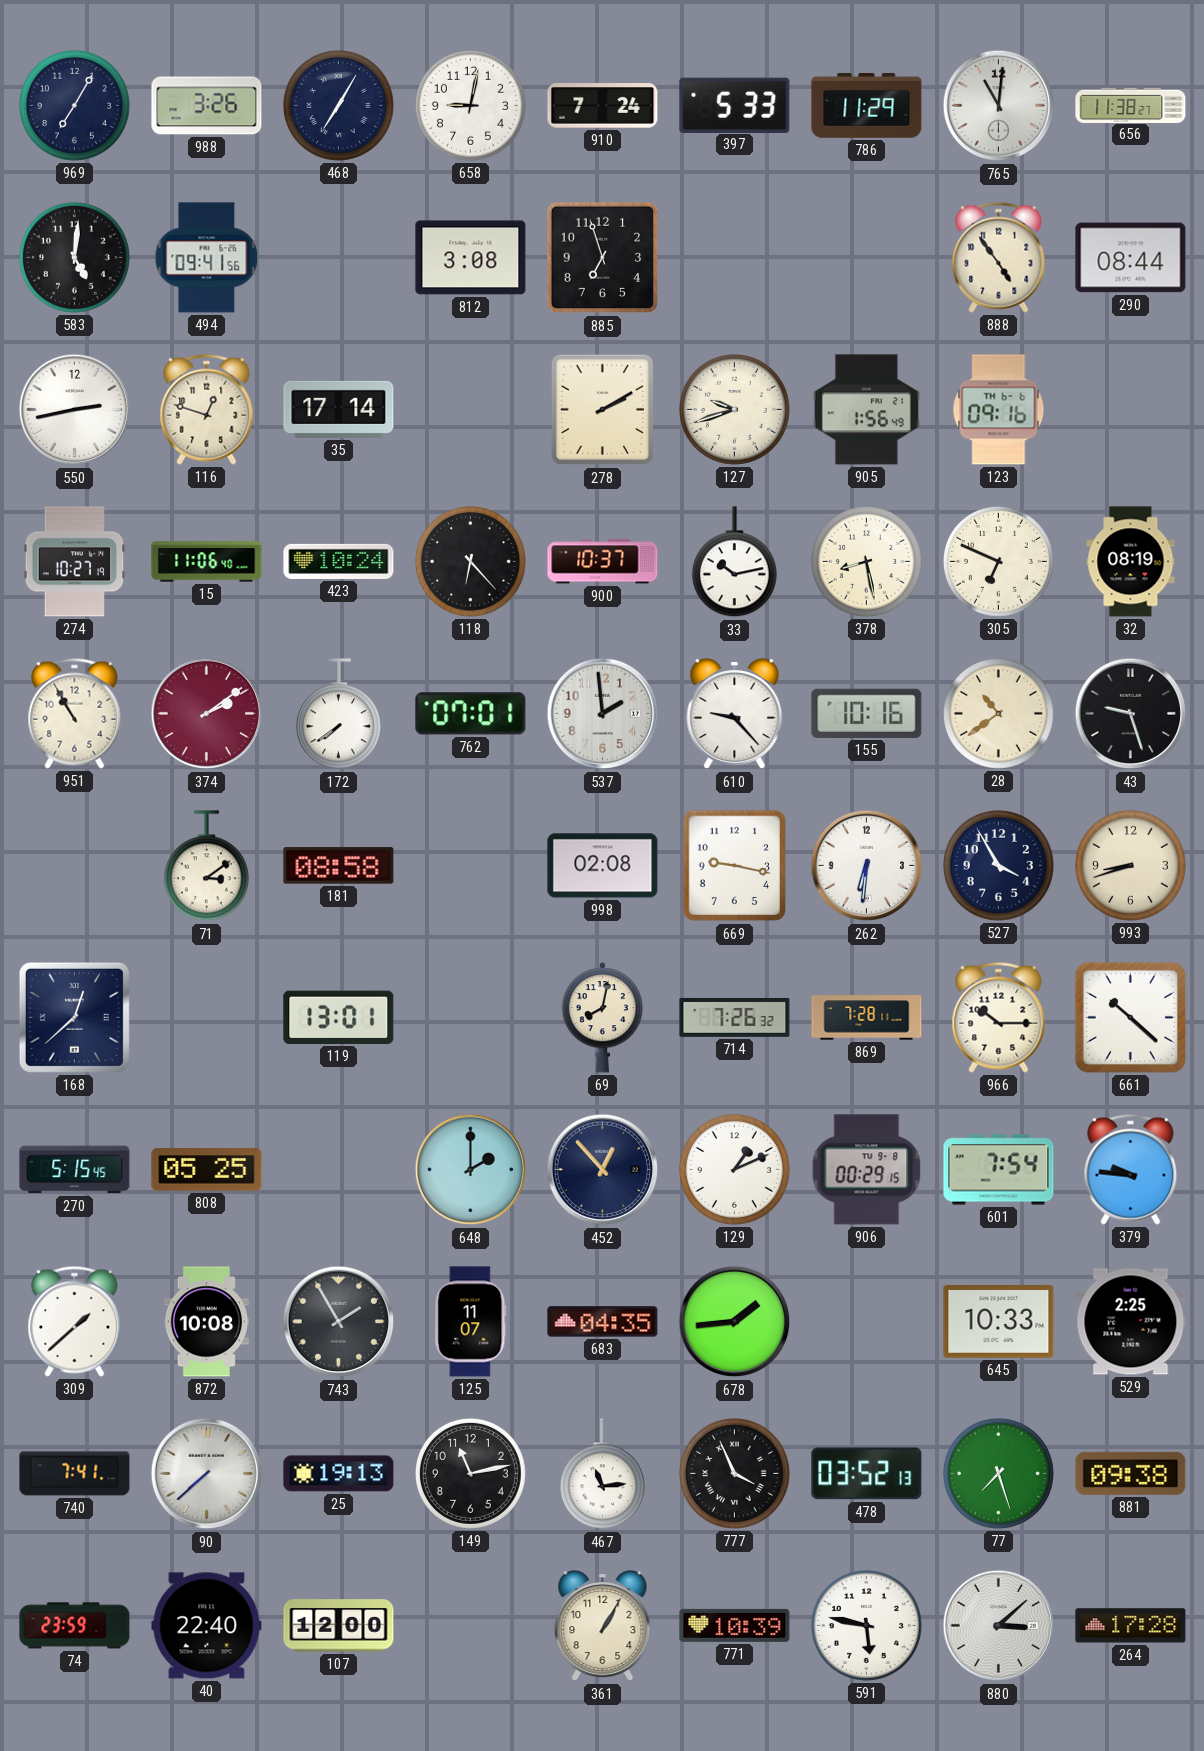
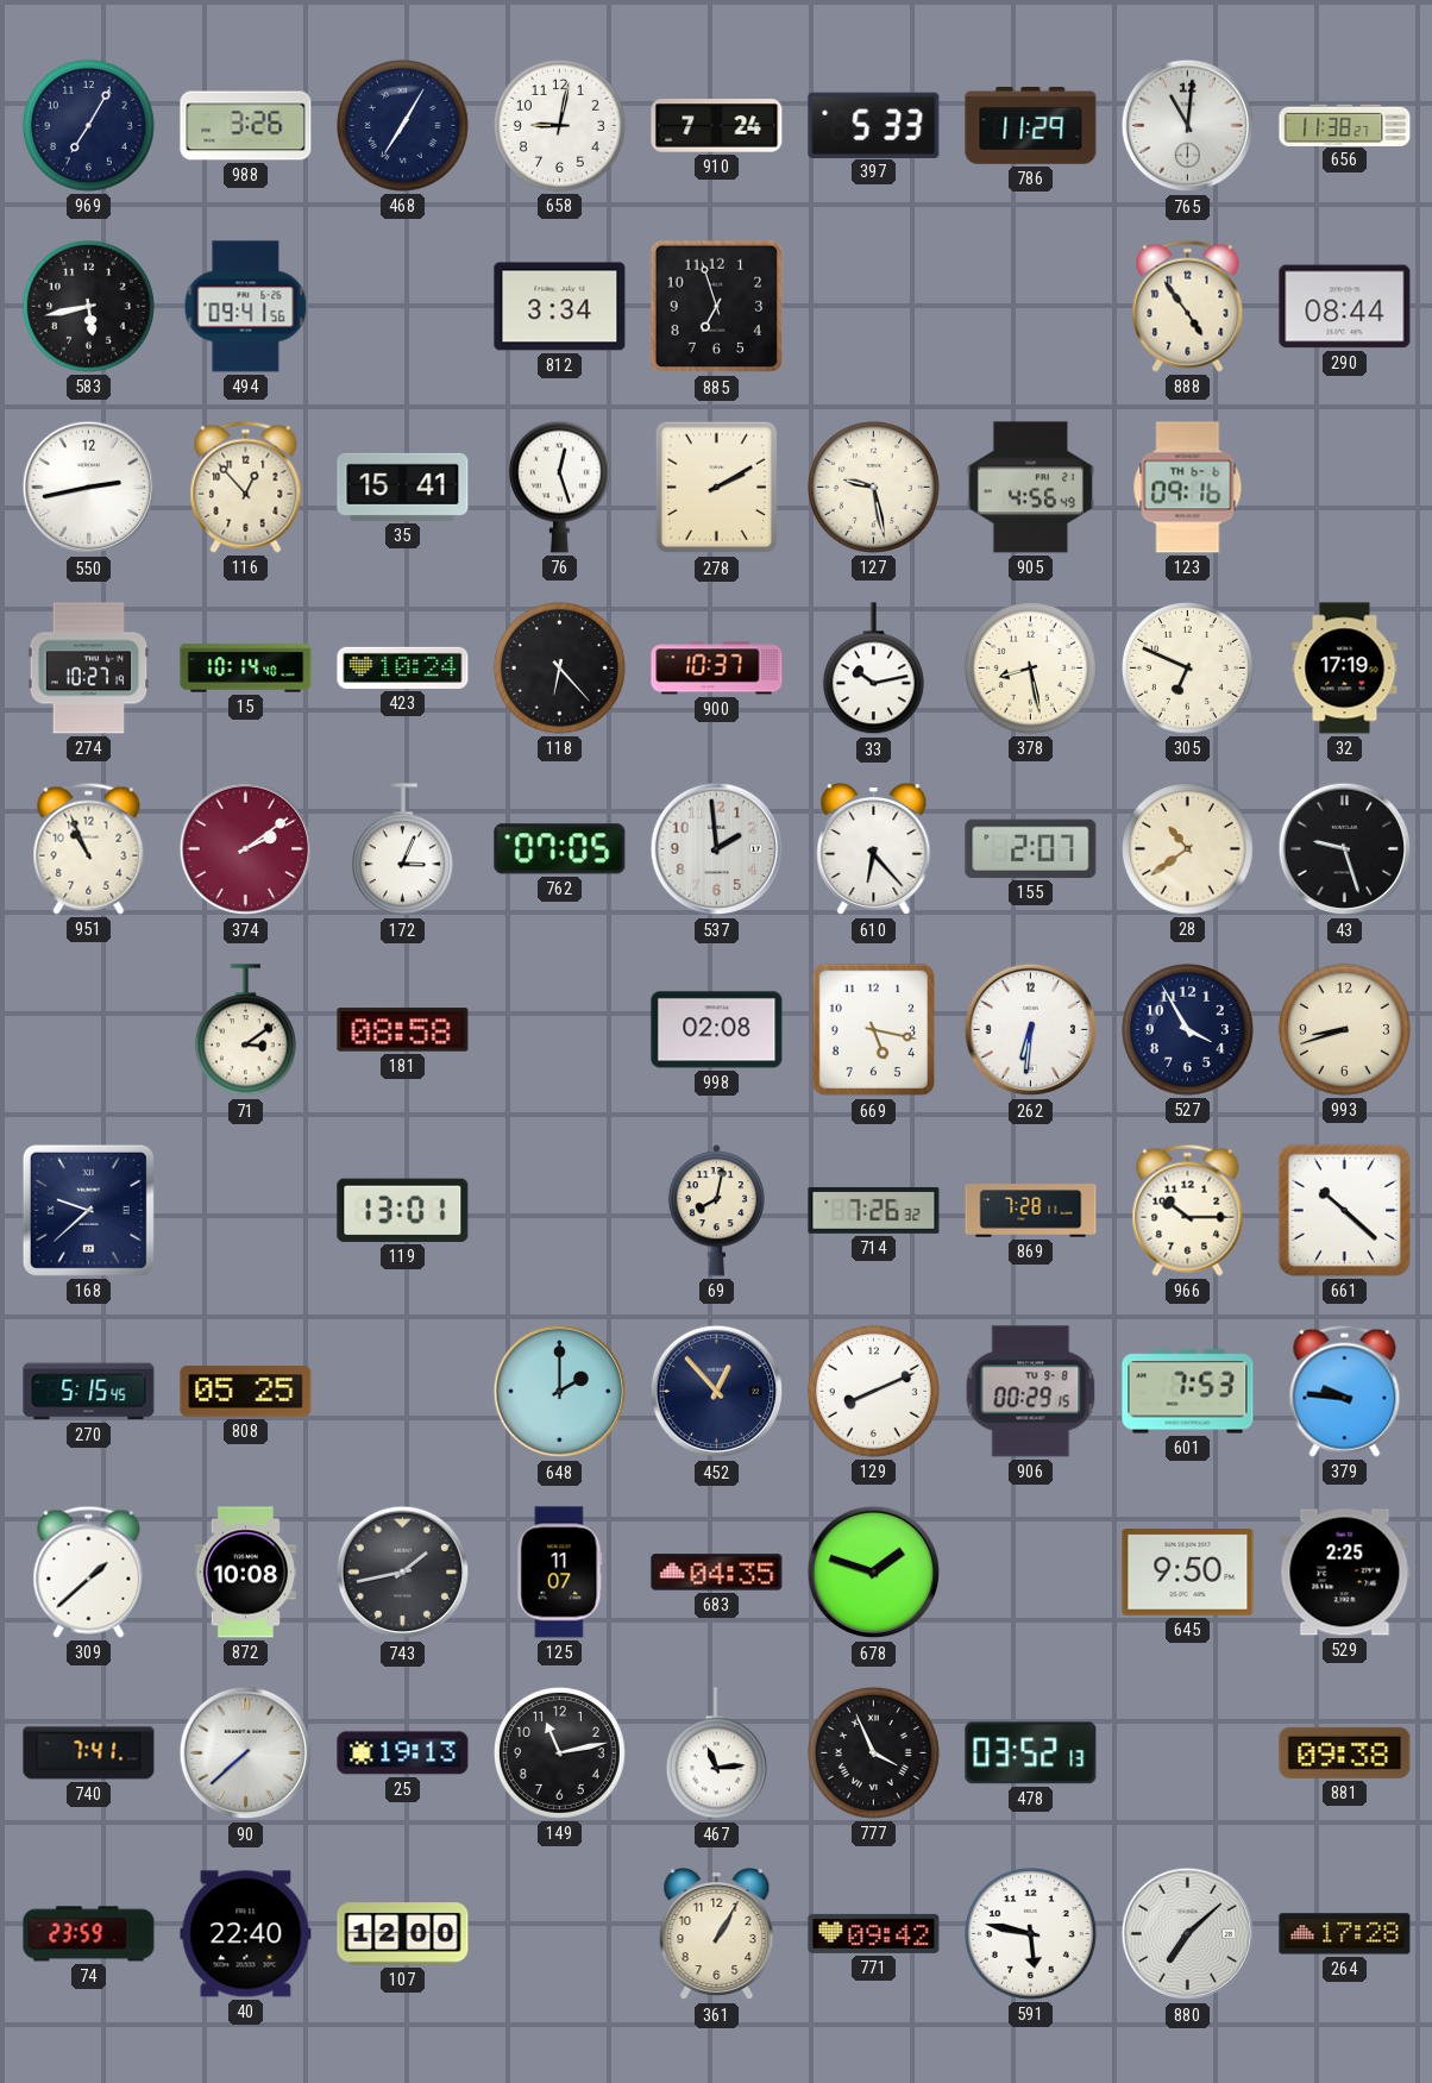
583: 5:01 -> 5:43
812: 3:08 -> 3:34
116: 12:48 -> 12:53
35: 17:14 -> 15:41
76: none -> 12:27
127: 9:42 -> 9:28
905: 1:56 -> 4:56
15: 11:06 -> 10:14
32: 08:19 -> 17:19
951: 10:55 -> 10:56
172: 7:39 -> 3:04
762: 07:01 -> 07:05
610: 9:23 -> 6:23
155: 10:16 -> 2:07
669: 9:17 -> 5:17
168: 12:38 -> 9:38
129: 1:11 -> 8:11
601: 7:54 -> 7:53
743: 1:55 -> 1:43
678: 1:44 -> 1:48
645: 10:33 -> 9:50
77: 7:27 -> none
771: 10:39 -> 09:42
880: 3:08 -> 7:08
